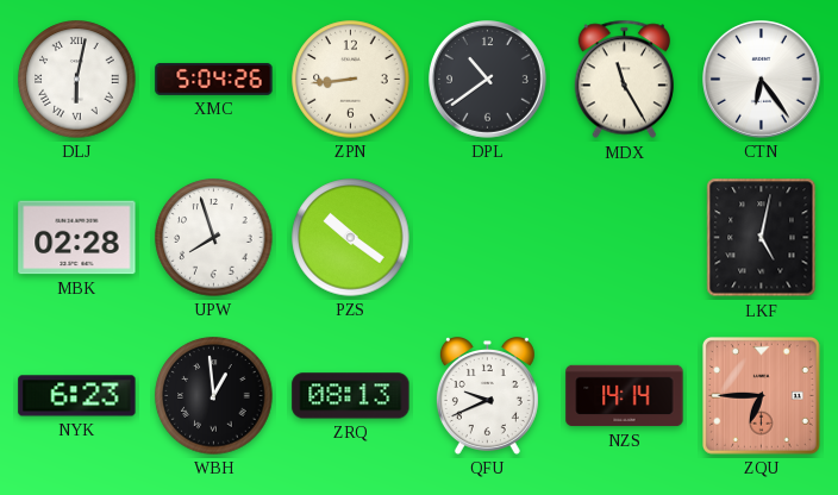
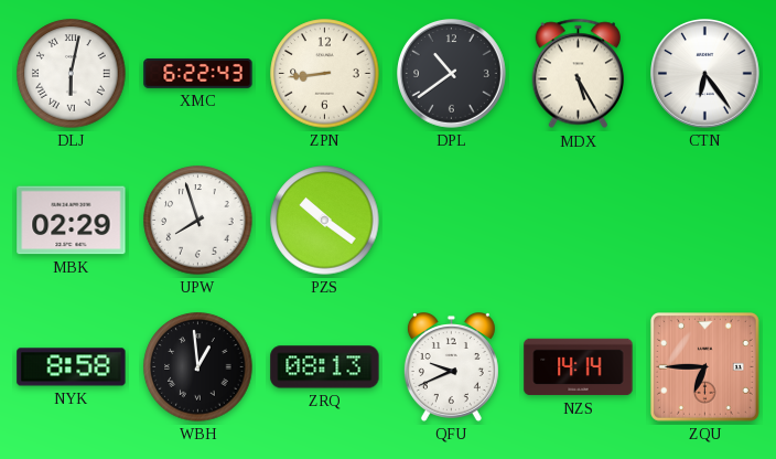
XMC: 5:04 -> 6:22
MDX: 11:25 -> 5:25
MBK: 02:28 -> 02:29
LKF: 5:02 -> none
NYK: 6:23 -> 8:58
